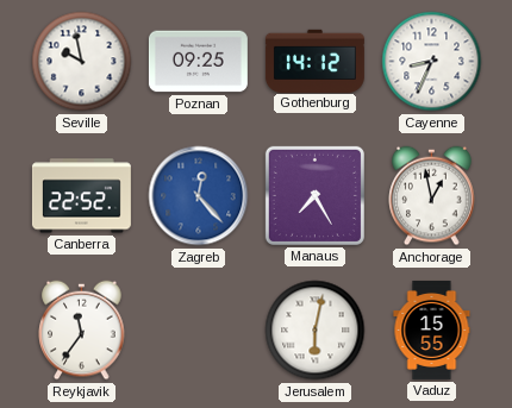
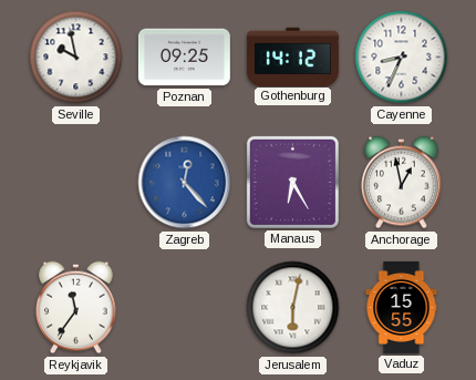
Canberra: 22:52 -> none
Manaus: 7:25 -> 6:25
